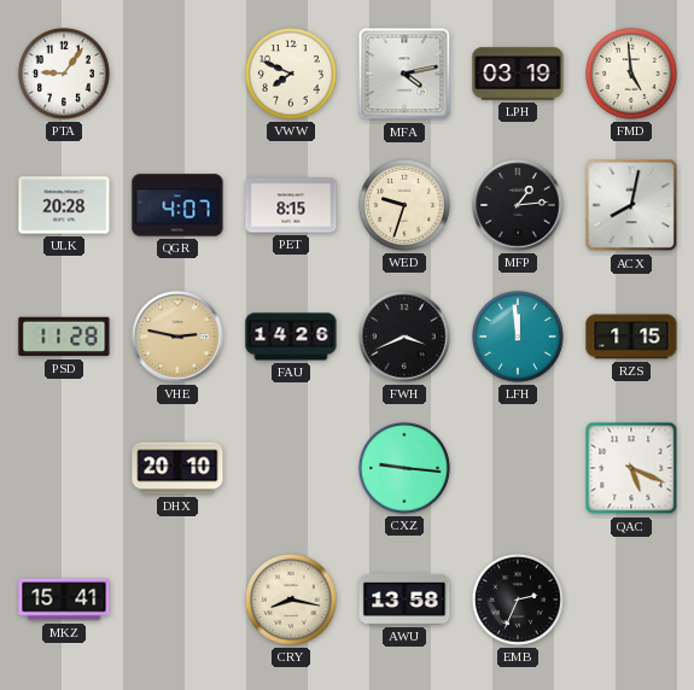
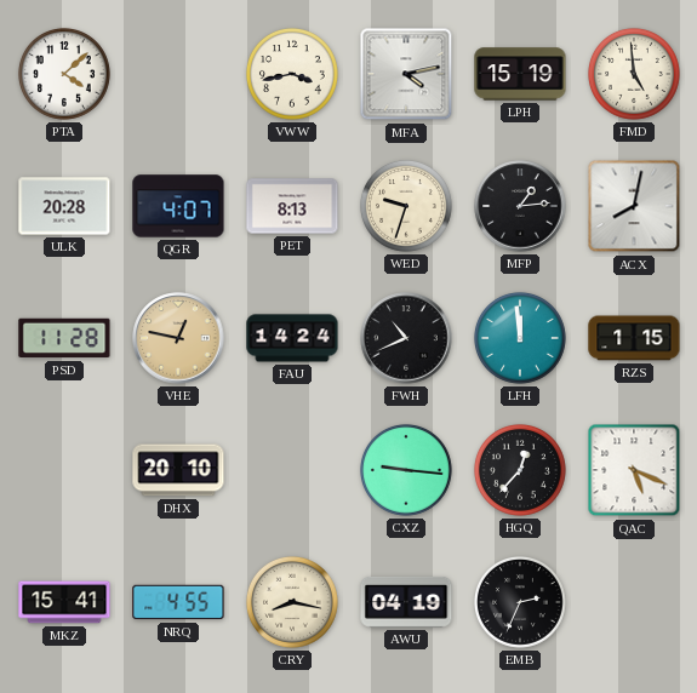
PTA: 9:06 -> 4:08
VWW: 7:49 -> 3:43
LPH: 03:19 -> 15:19
PET: 8:15 -> 8:13
VHE: 2:47 -> 12:47
FAU: 14:26 -> 14:24
FWH: 3:41 -> 10:41
HGQ: none -> 12:37
NRQ: none -> 4:55
AWU: 13:58 -> 04:19
